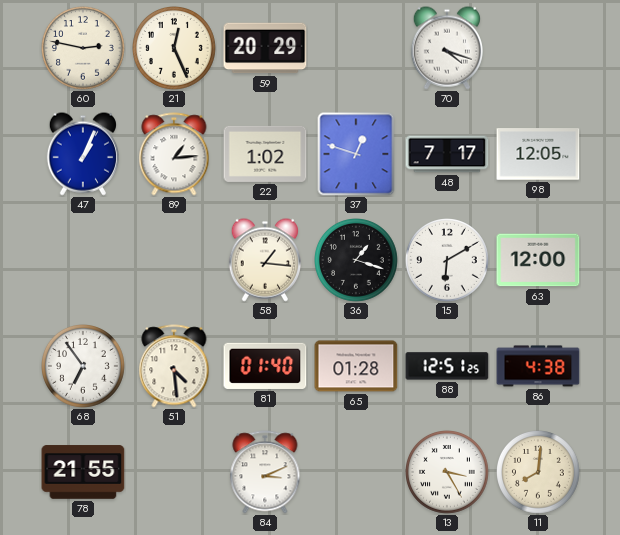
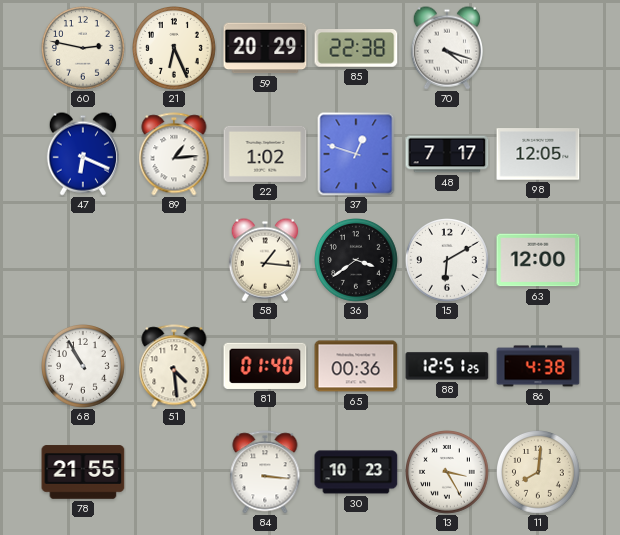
21: 12:26 -> 6:26
85: none -> 22:38
47: 1:04 -> 6:19
36: 1:18 -> 3:39
68: 6:54 -> 10:55
65: 01:28 -> 00:36
84: 3:11 -> 3:16
30: none -> 10:23
